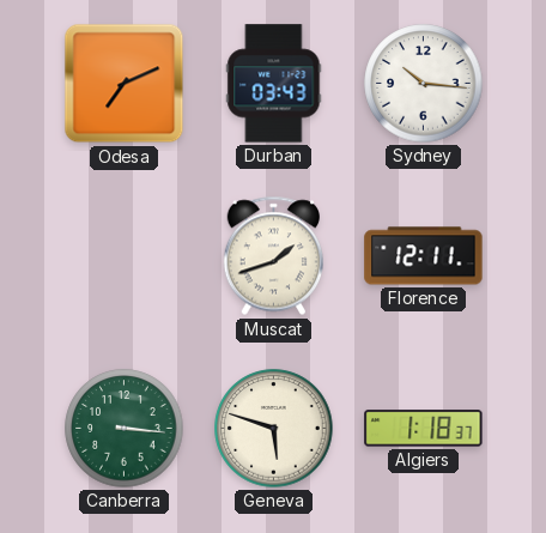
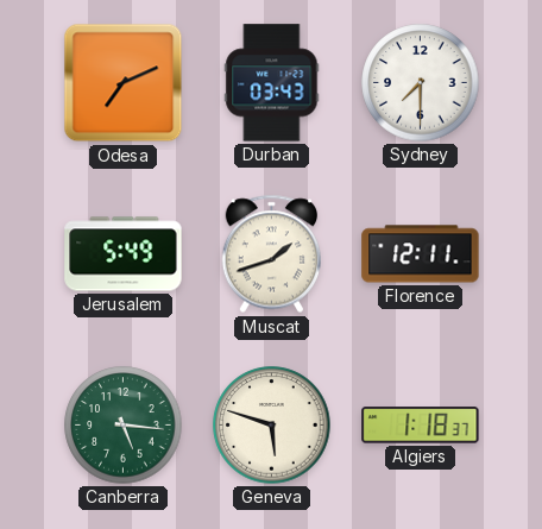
Sydney: 10:16 -> 7:30
Jerusalem: none -> 5:49
Canberra: 3:16 -> 5:16
